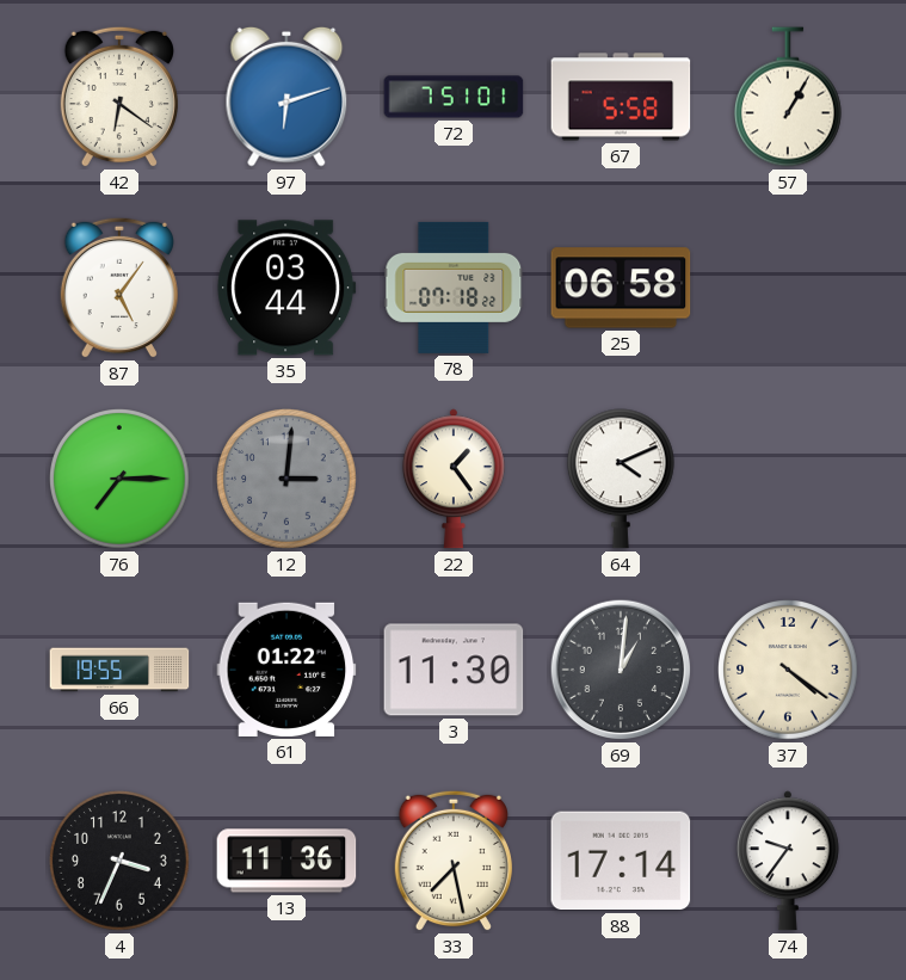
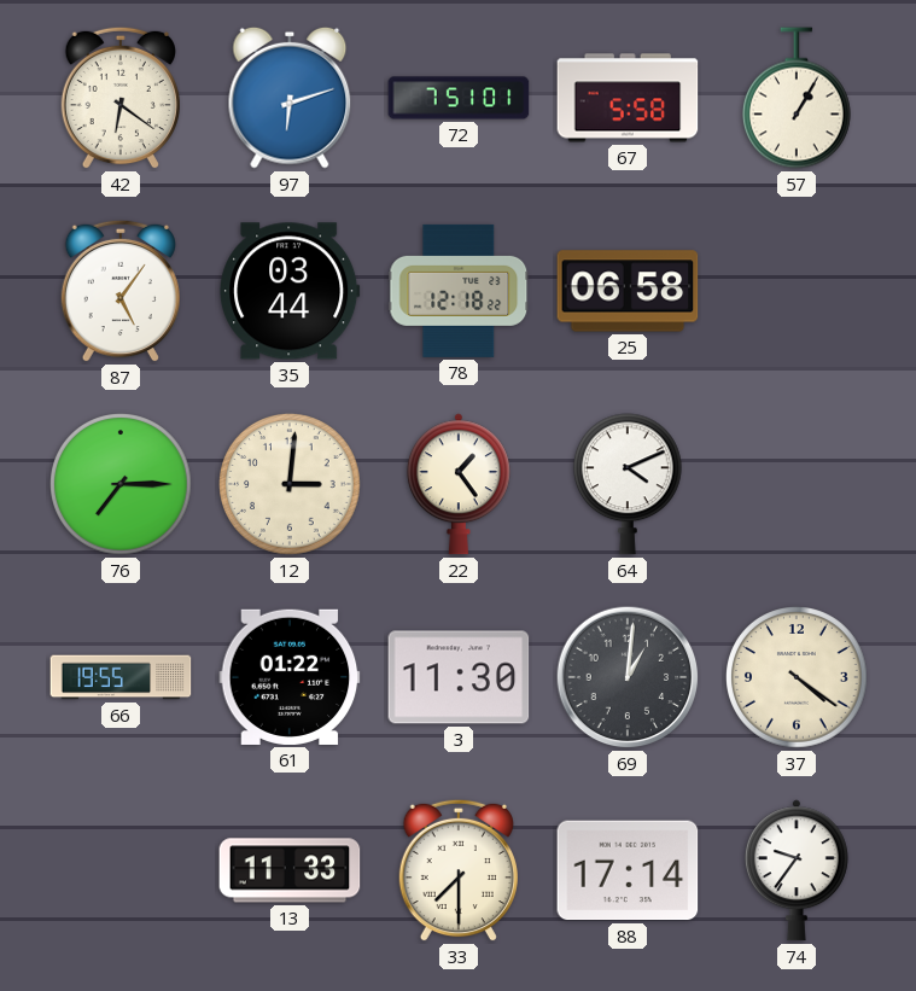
78: 07:18 -> 12:18
12 dial: grey -> cream
4: 3:34 -> none
13: 11:36 -> 11:33
33: 7:28 -> 7:30
